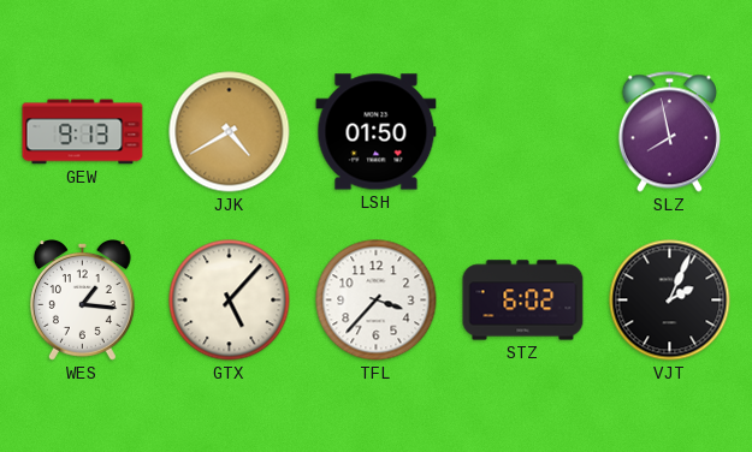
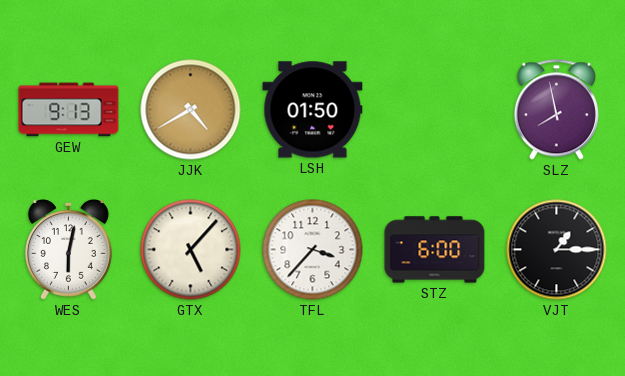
WES: 1:16 -> 6:02
STZ: 6:02 -> 6:00
VJT: 2:04 -> 1:15
